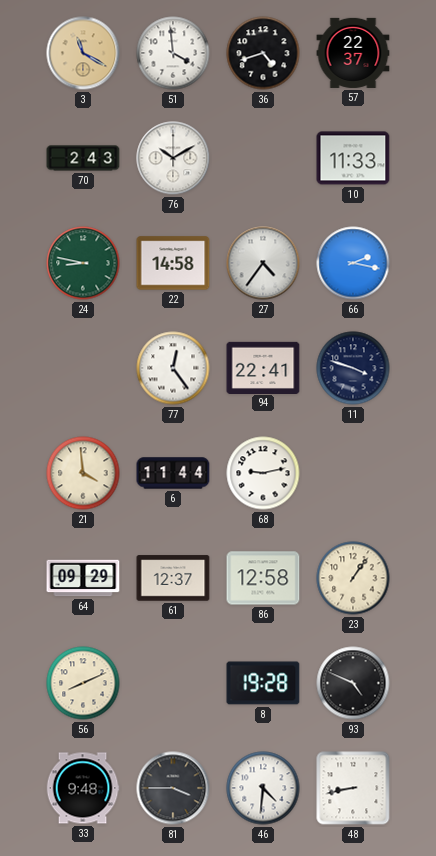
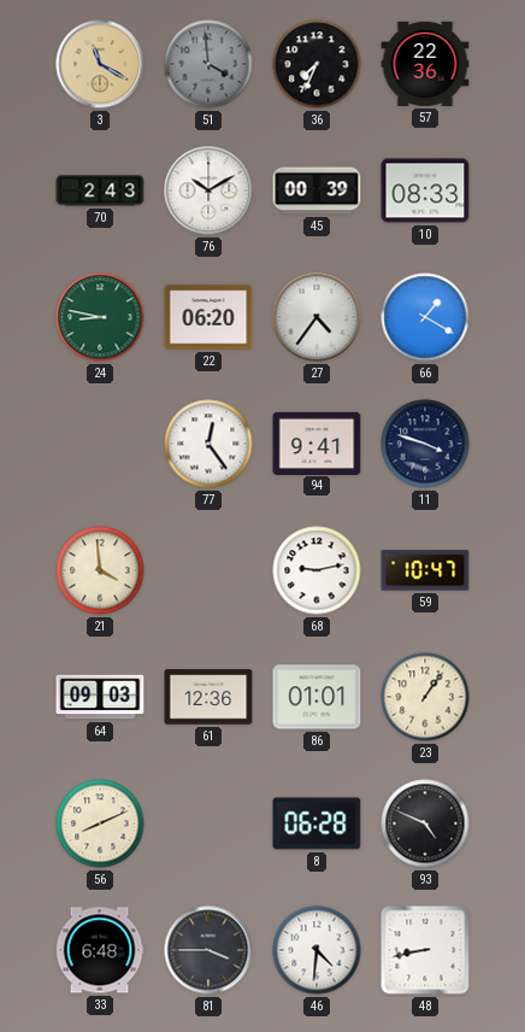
51 dial: white -> grey
36: 4:42 -> 7:34
57: 22:37 -> 22:36
45: none -> 00:39
10: 11:33 -> 08:33
22: 14:58 -> 06:20
66: 2:17 -> 1:20
94: 22:41 -> 9:41
6: 11:44 -> none
59: none -> 10:47
64: 09:29 -> 09:03
61: 12:37 -> 12:36
86: 12:58 -> 01:01
8: 19:28 -> 06:28
33: 9:48 -> 6:48
